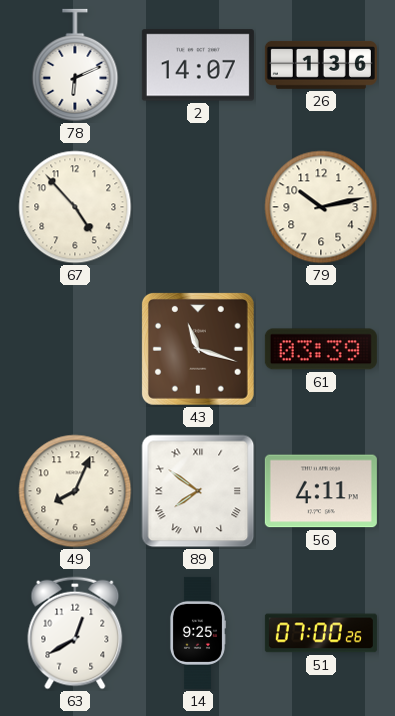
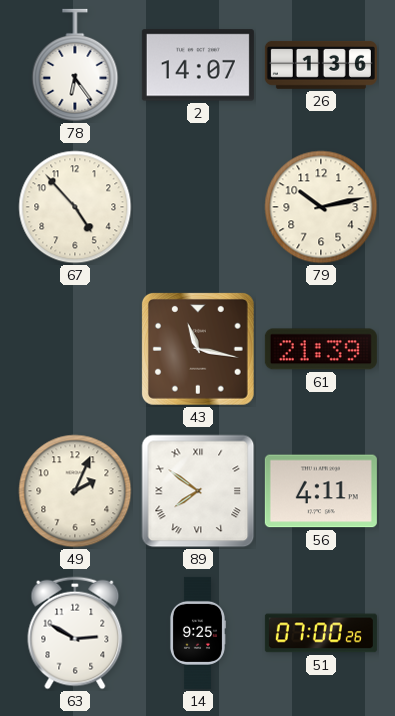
78: 6:11 -> 6:24
43: 11:18 -> 11:17
61: 03:39 -> 21:39
49: 8:04 -> 2:04
63: 12:40 -> 2:50
